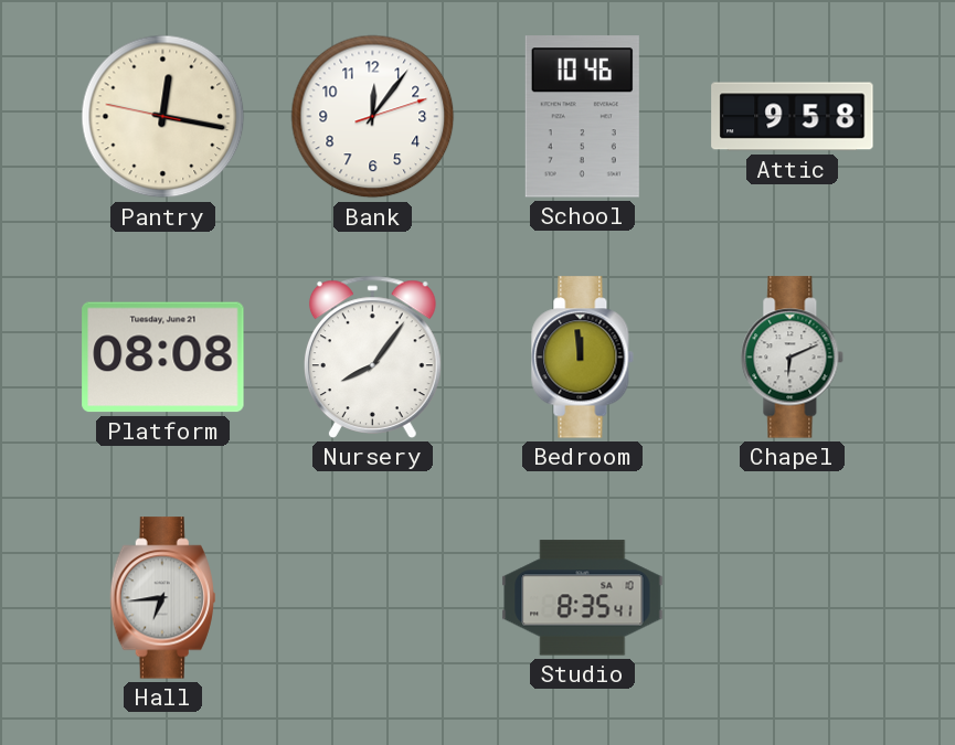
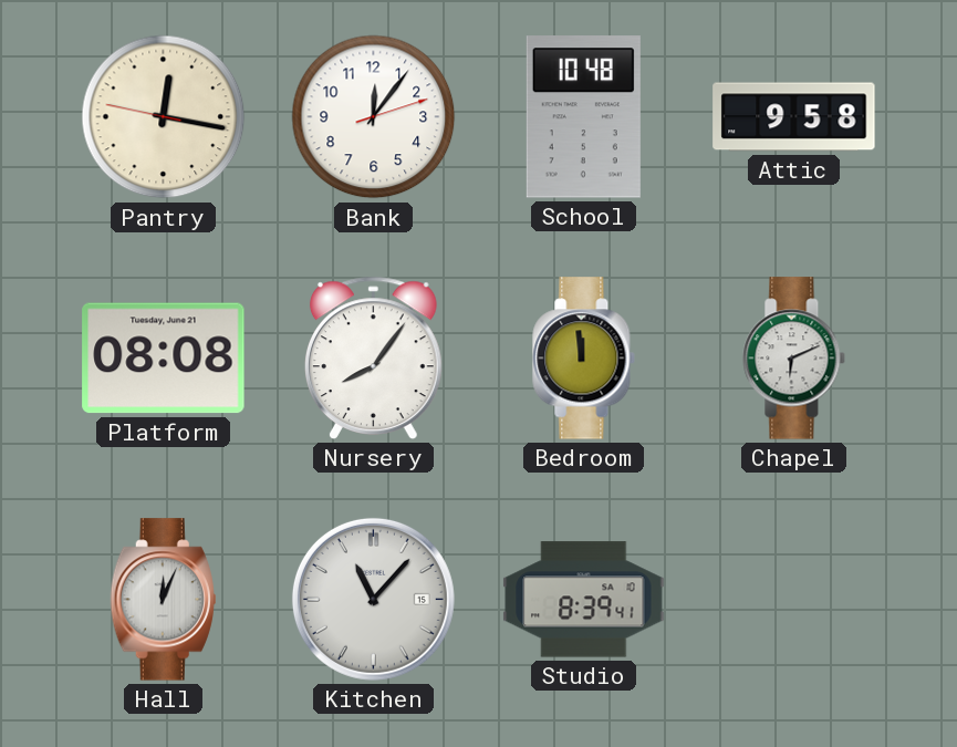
School: 10:46 -> 10:48
Hall: 6:44 -> 12:04
Kitchen: none -> 11:07
Studio: 8:35 -> 8:39
